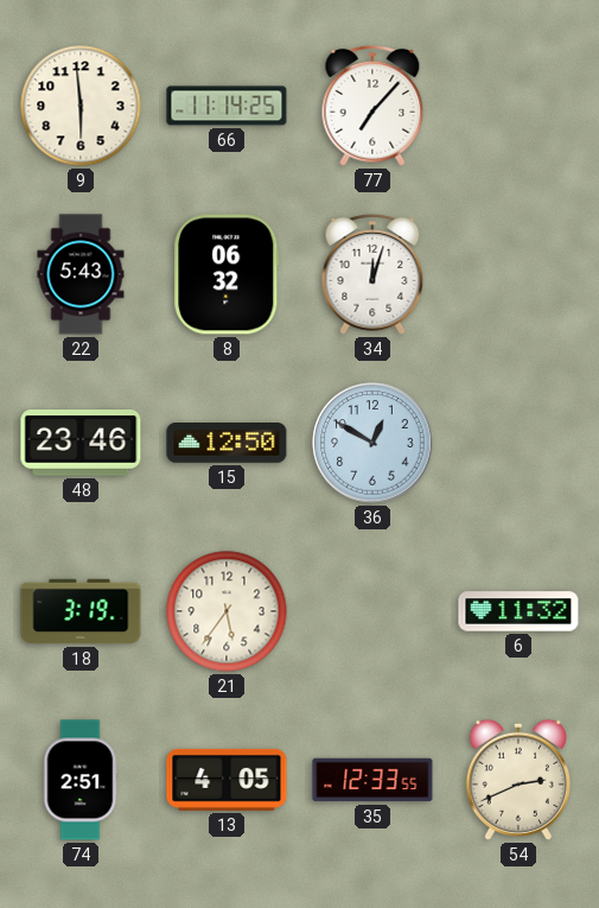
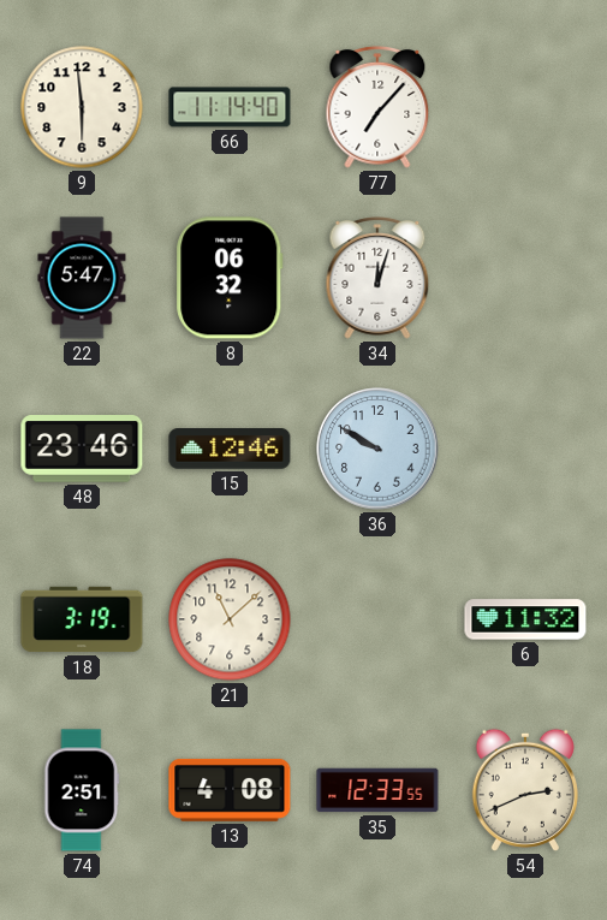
66: 11:14:25 -> 11:14:40
22: 5:43 -> 5:47
15: 12:50 -> 12:46
36: 12:50 -> 9:50
21: 5:36 -> 11:08
13: 4:05 -> 4:08
